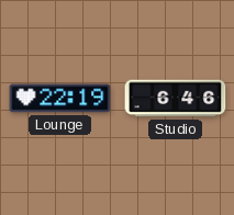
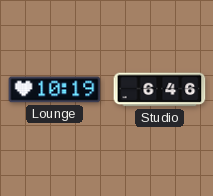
Lounge: 22:19 -> 10:19
